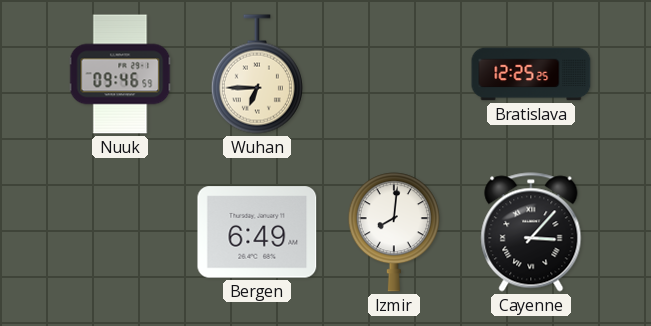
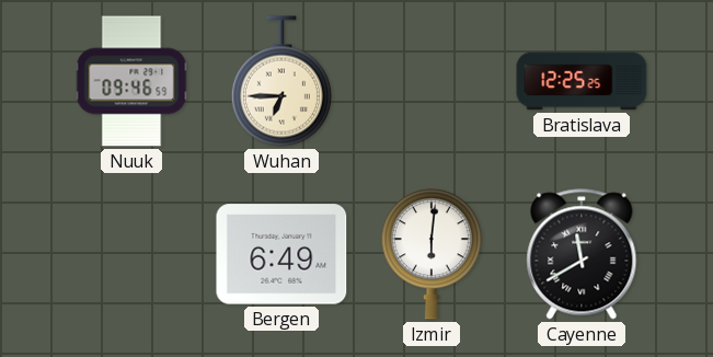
Izmir: 8:01 -> 6:01
Cayenne: 3:07 -> 11:40
